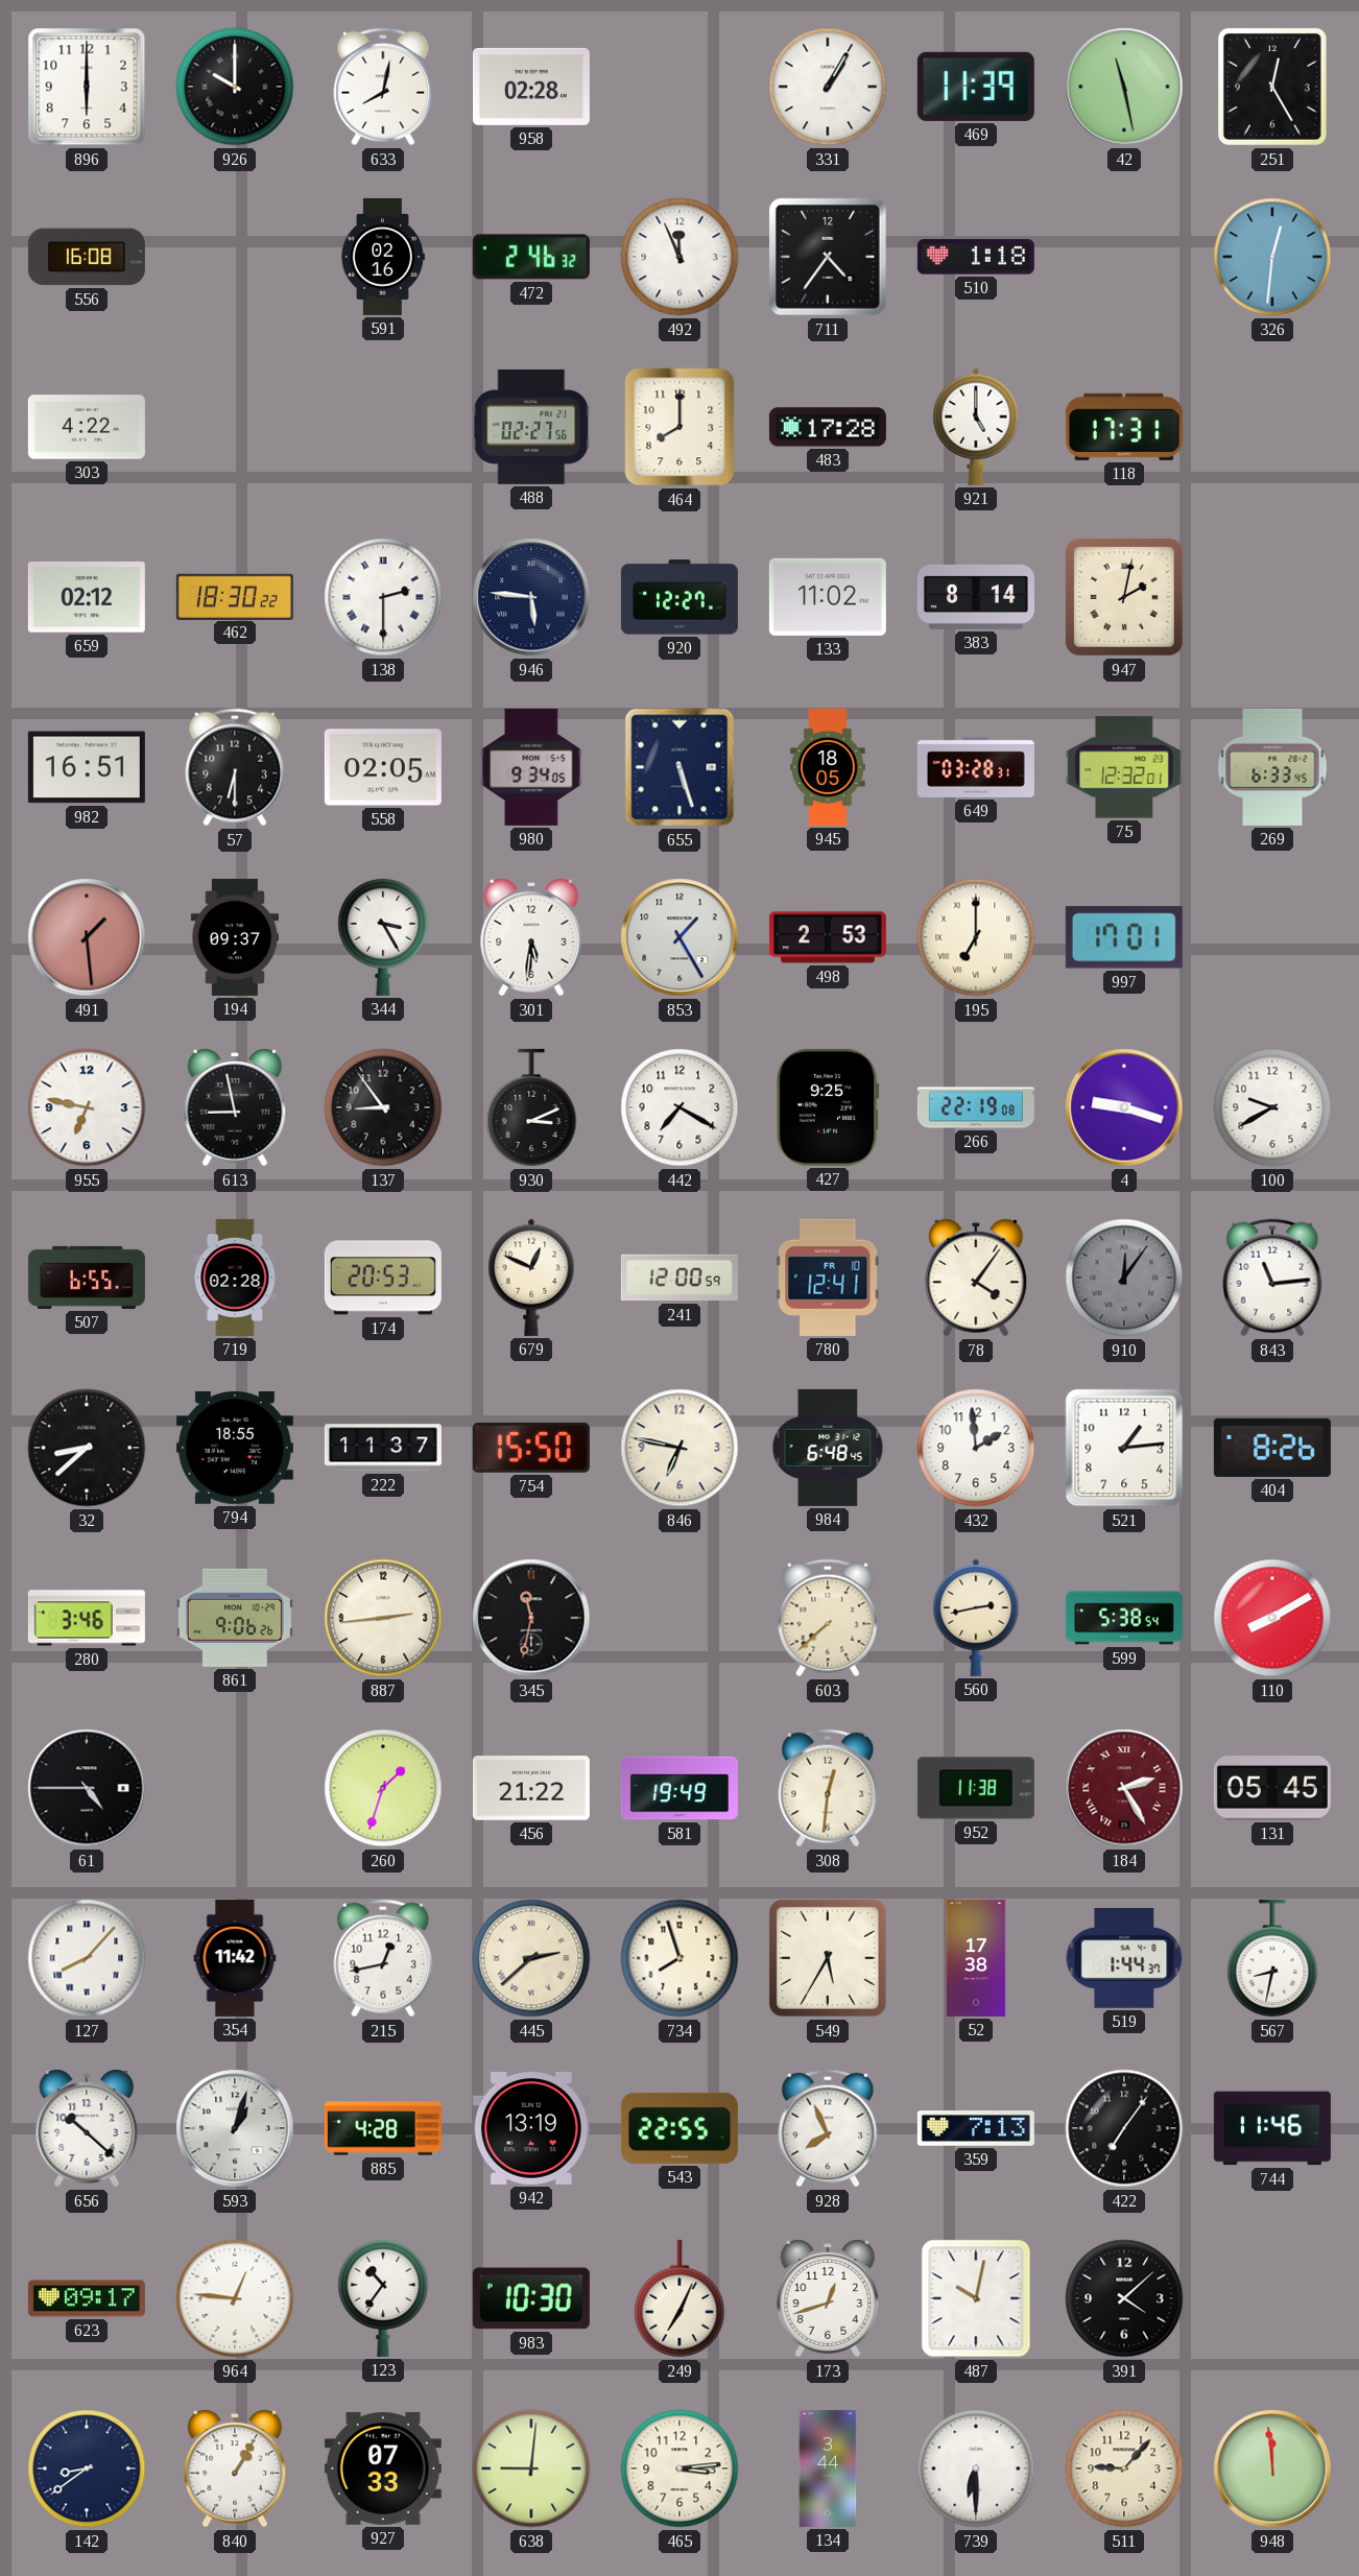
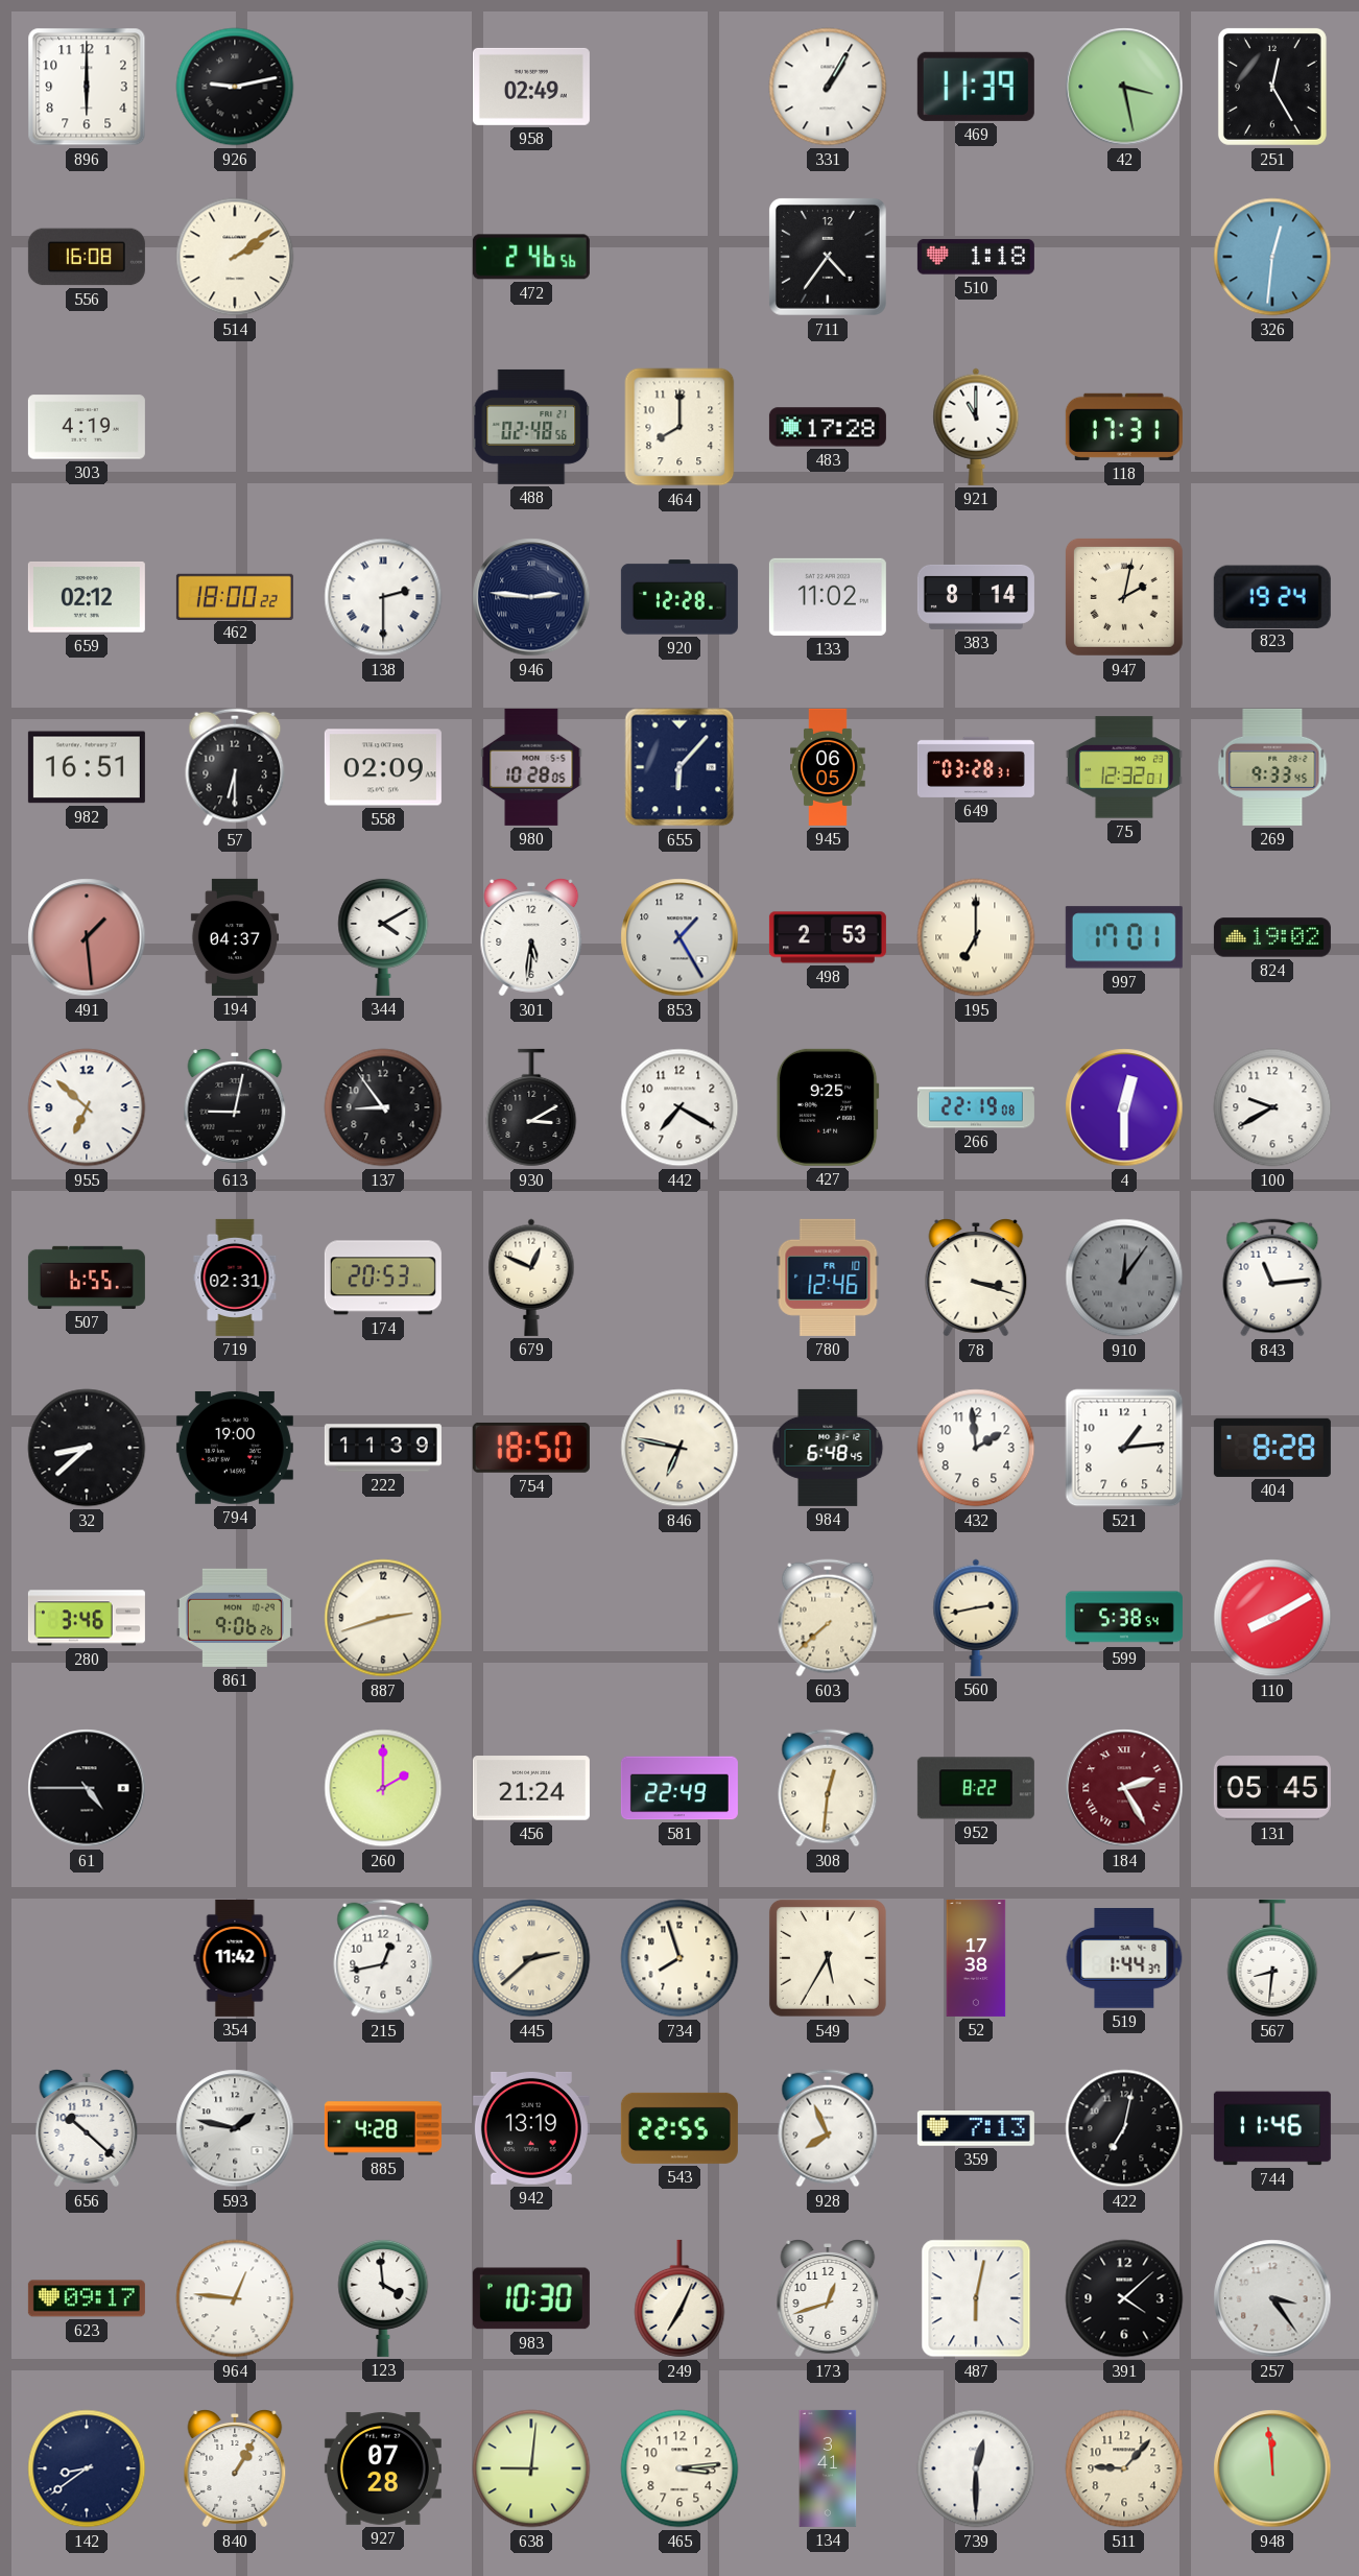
926: 10:00 -> 9:13
633: 8:02 -> none
958: 02:28 -> 02:49
42: 11:28 -> 3:28
514: none -> 2:09
591: 02:16 -> none
472: 2:46:32 -> 2:46:56
492: 11:56 -> none
303: 4:22 -> 4:19
488: 02:27 -> 02:48
921: 5:00 -> 11:00
462: 18:30 -> 18:00
946: 5:46 -> 2:46
920: 12:27 -> 12:28
823: none -> 19:24
558: 02:05 -> 02:09
980: 9:34 -> 10:28
655: 5:27 -> 6:07
945: 18:05 -> 06:05
269: 6:33 -> 9:33
194: 09:37 -> 04:37
344: 3:25 -> 4:10
824: none -> 19:02
955: 6:47 -> 6:52
613: 8:58 -> 9:02
930: 3:11 -> 3:10
4: 9:18 -> 12:30
719: 02:28 -> 02:31
241: 12:00 -> none
780: 12:41 -> 12:46
78: 4:06 -> 3:18
794: 18:55 -> 19:00
222: 11:37 -> 11:39
754: 15:50 -> 18:50
404: 8:26 -> 8:28
887: 2:44 -> 2:42
345: 11:32 -> none
260: 1:33 -> 2:00
456: 21:22 -> 21:24
581: 19:49 -> 22:49
952: 11:38 -> 8:22
127: 8:07 -> none
567: 8:32 -> 8:31
593: 1:03 -> 1:47
422: 7:06 -> 7:02
123: 10:36 -> 3:59
487: 10:02 -> 6:02
257: none -> 3:24
927: 07:33 -> 07:28
134: 3:44 -> 3:41
739: 6:30 -> 12:30
